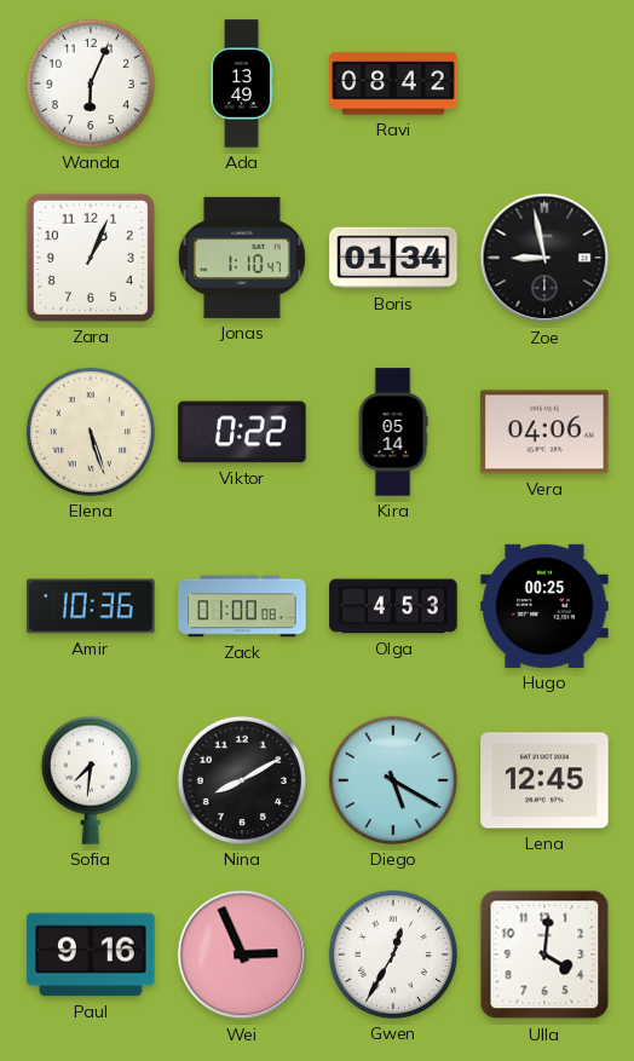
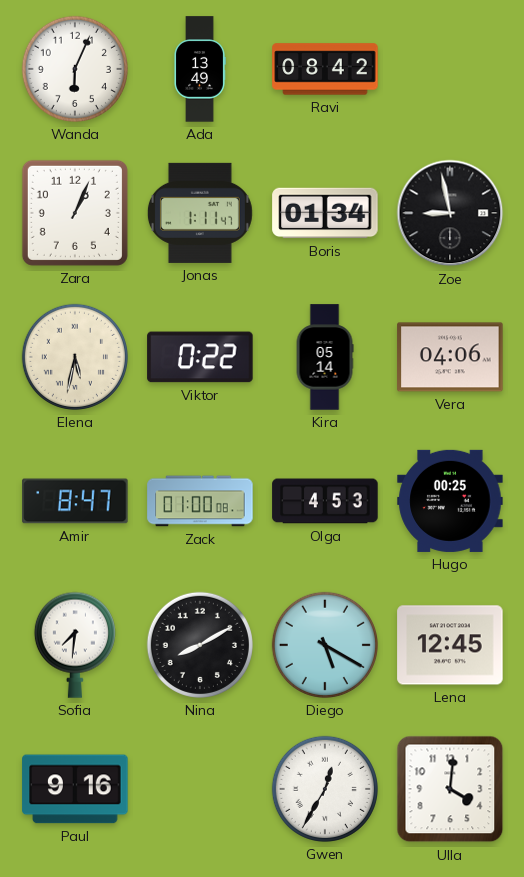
Jonas: 1:10 -> 1:11
Elena: 5:27 -> 5:32
Amir: 10:36 -> 8:47
Wei: 2:56 -> none
